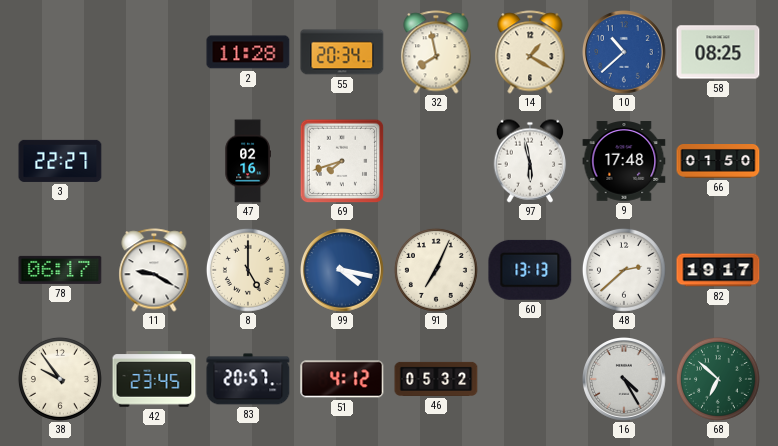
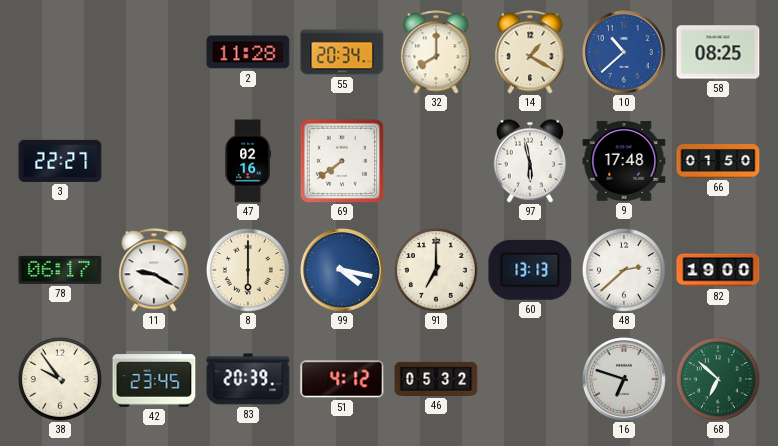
32: 7:58 -> 8:00
69: 7:42 -> 7:39
8: 5:00 -> 6:00
91: 7:04 -> 7:00
82: 19:17 -> 19:00
83: 20:57 -> 20:39
16: 4:25 -> 6:48
